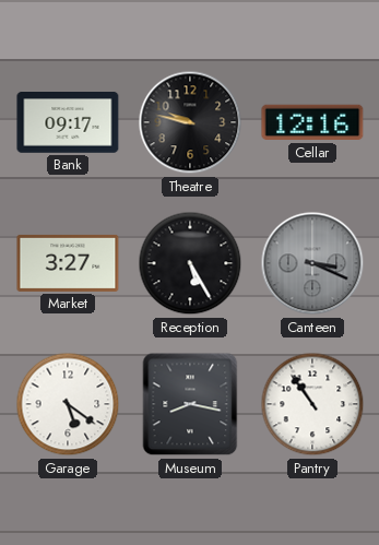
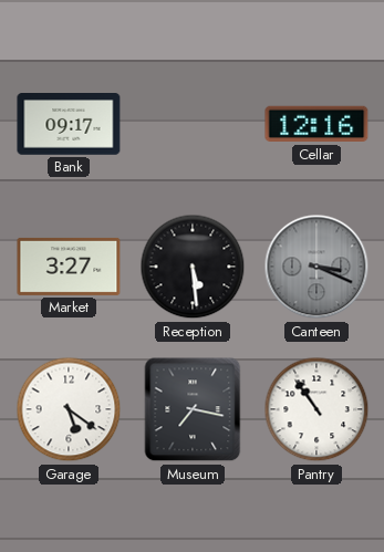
Theatre: 9:47 -> none
Reception: 5:25 -> 5:29
Museum: 8:17 -> 7:17
